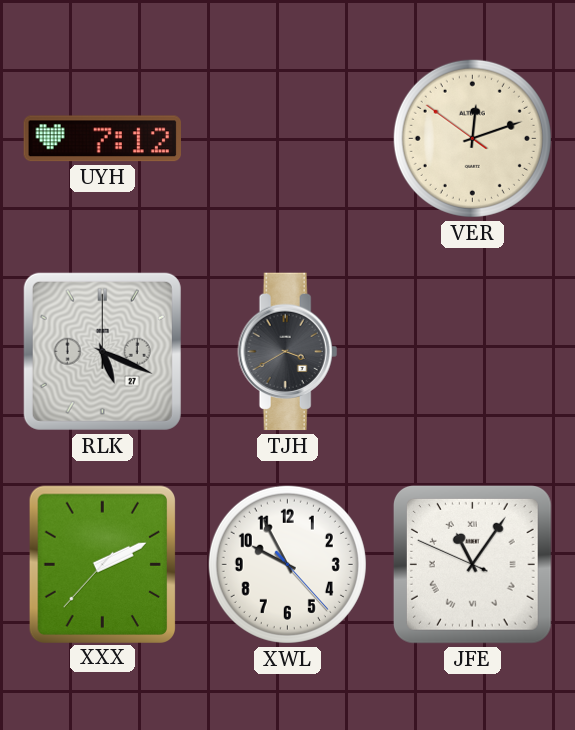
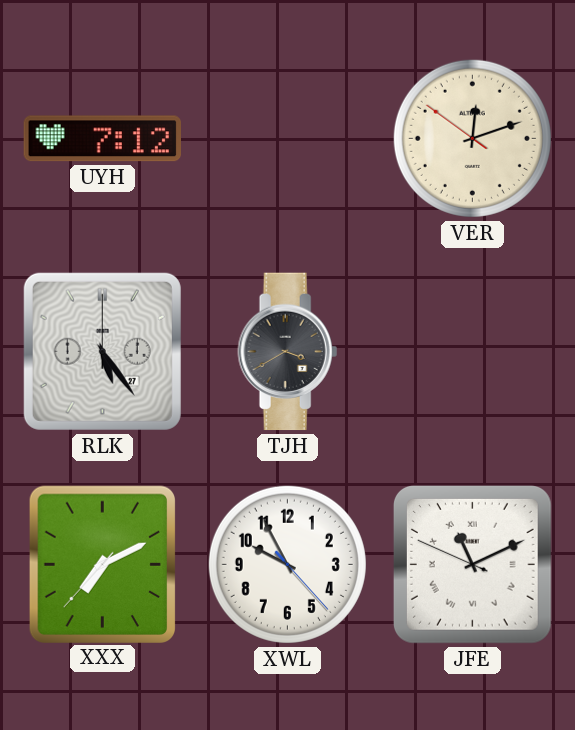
RLK: 5:19 -> 5:24
XXX: 2:10 -> 7:10
JFE: 11:05 -> 11:10
